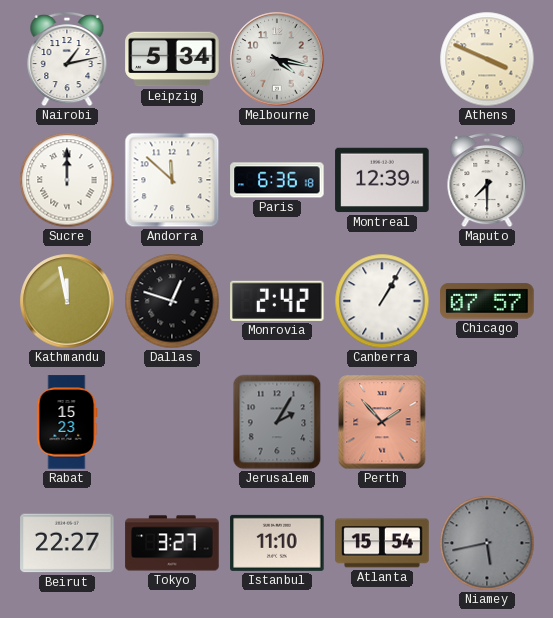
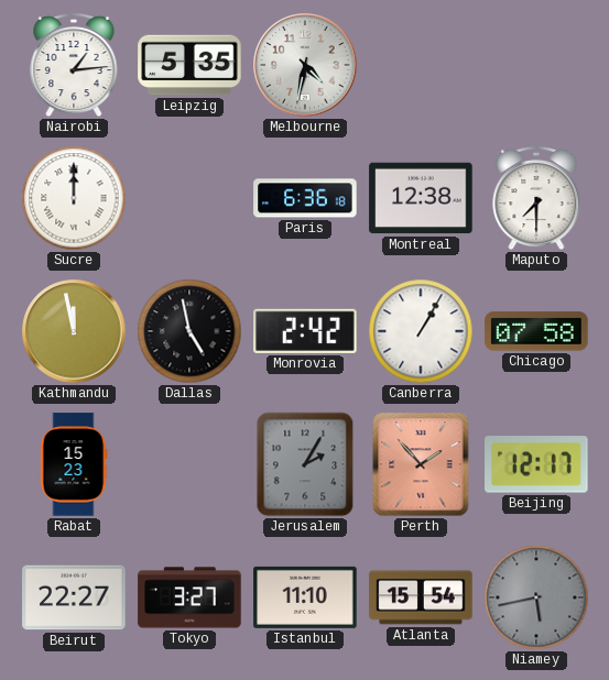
Nairobi: 1:13 -> 1:14
Leipzig: 5:34 -> 5:35
Melbourne: 4:17 -> 4:32
Athens: 3:49 -> none
Andorra: 11:52 -> none
Montreal: 12:39 -> 12:38
Dallas: 12:48 -> 4:58
Chicago: 07:57 -> 07:58
Beijing: none -> 12:17
